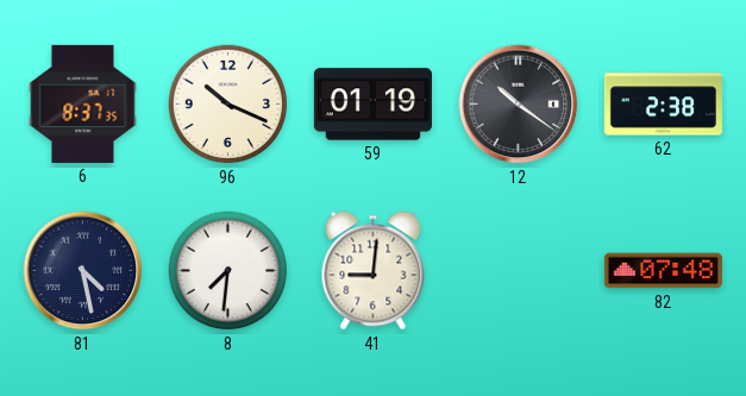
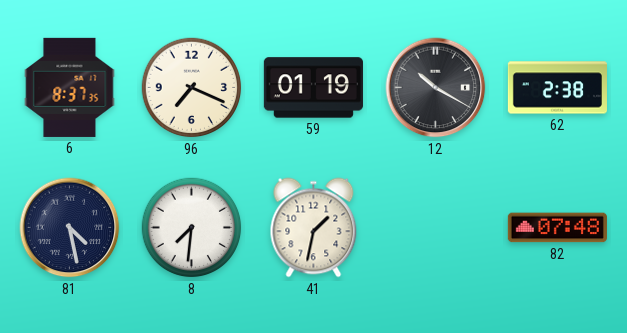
96: 10:19 -> 7:19
12: 10:21 -> 10:20
41: 9:01 -> 1:32
